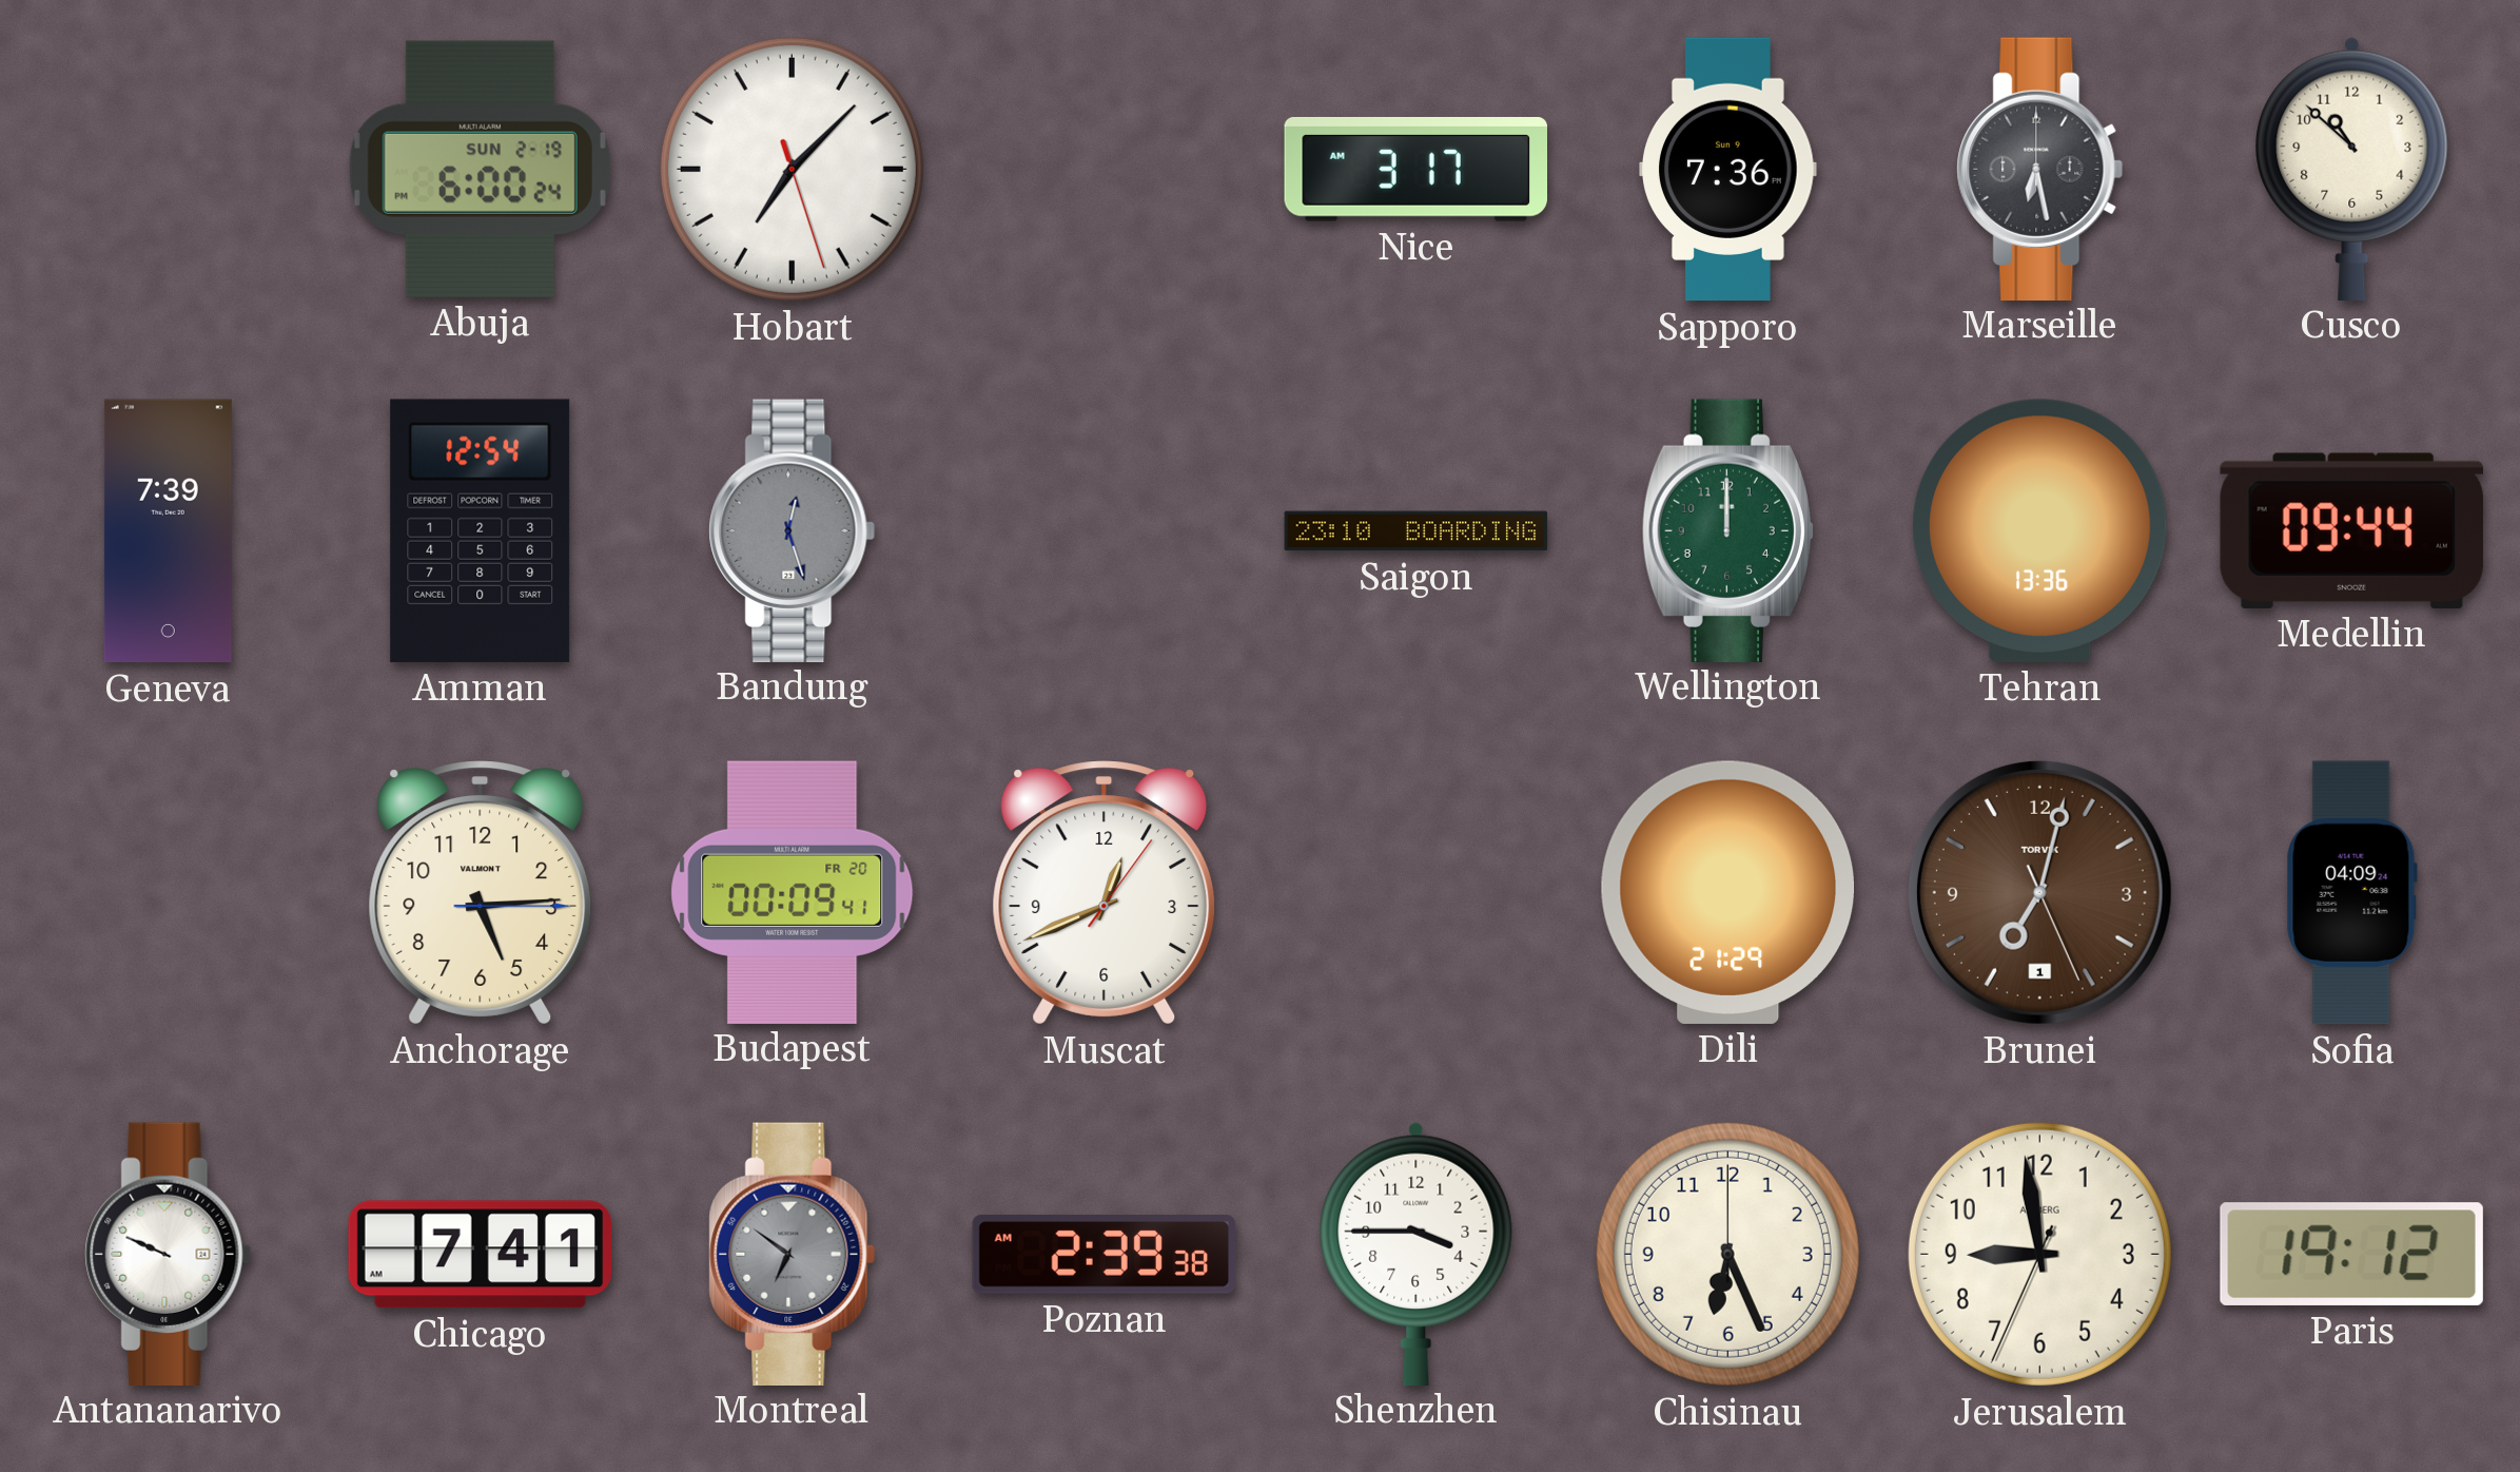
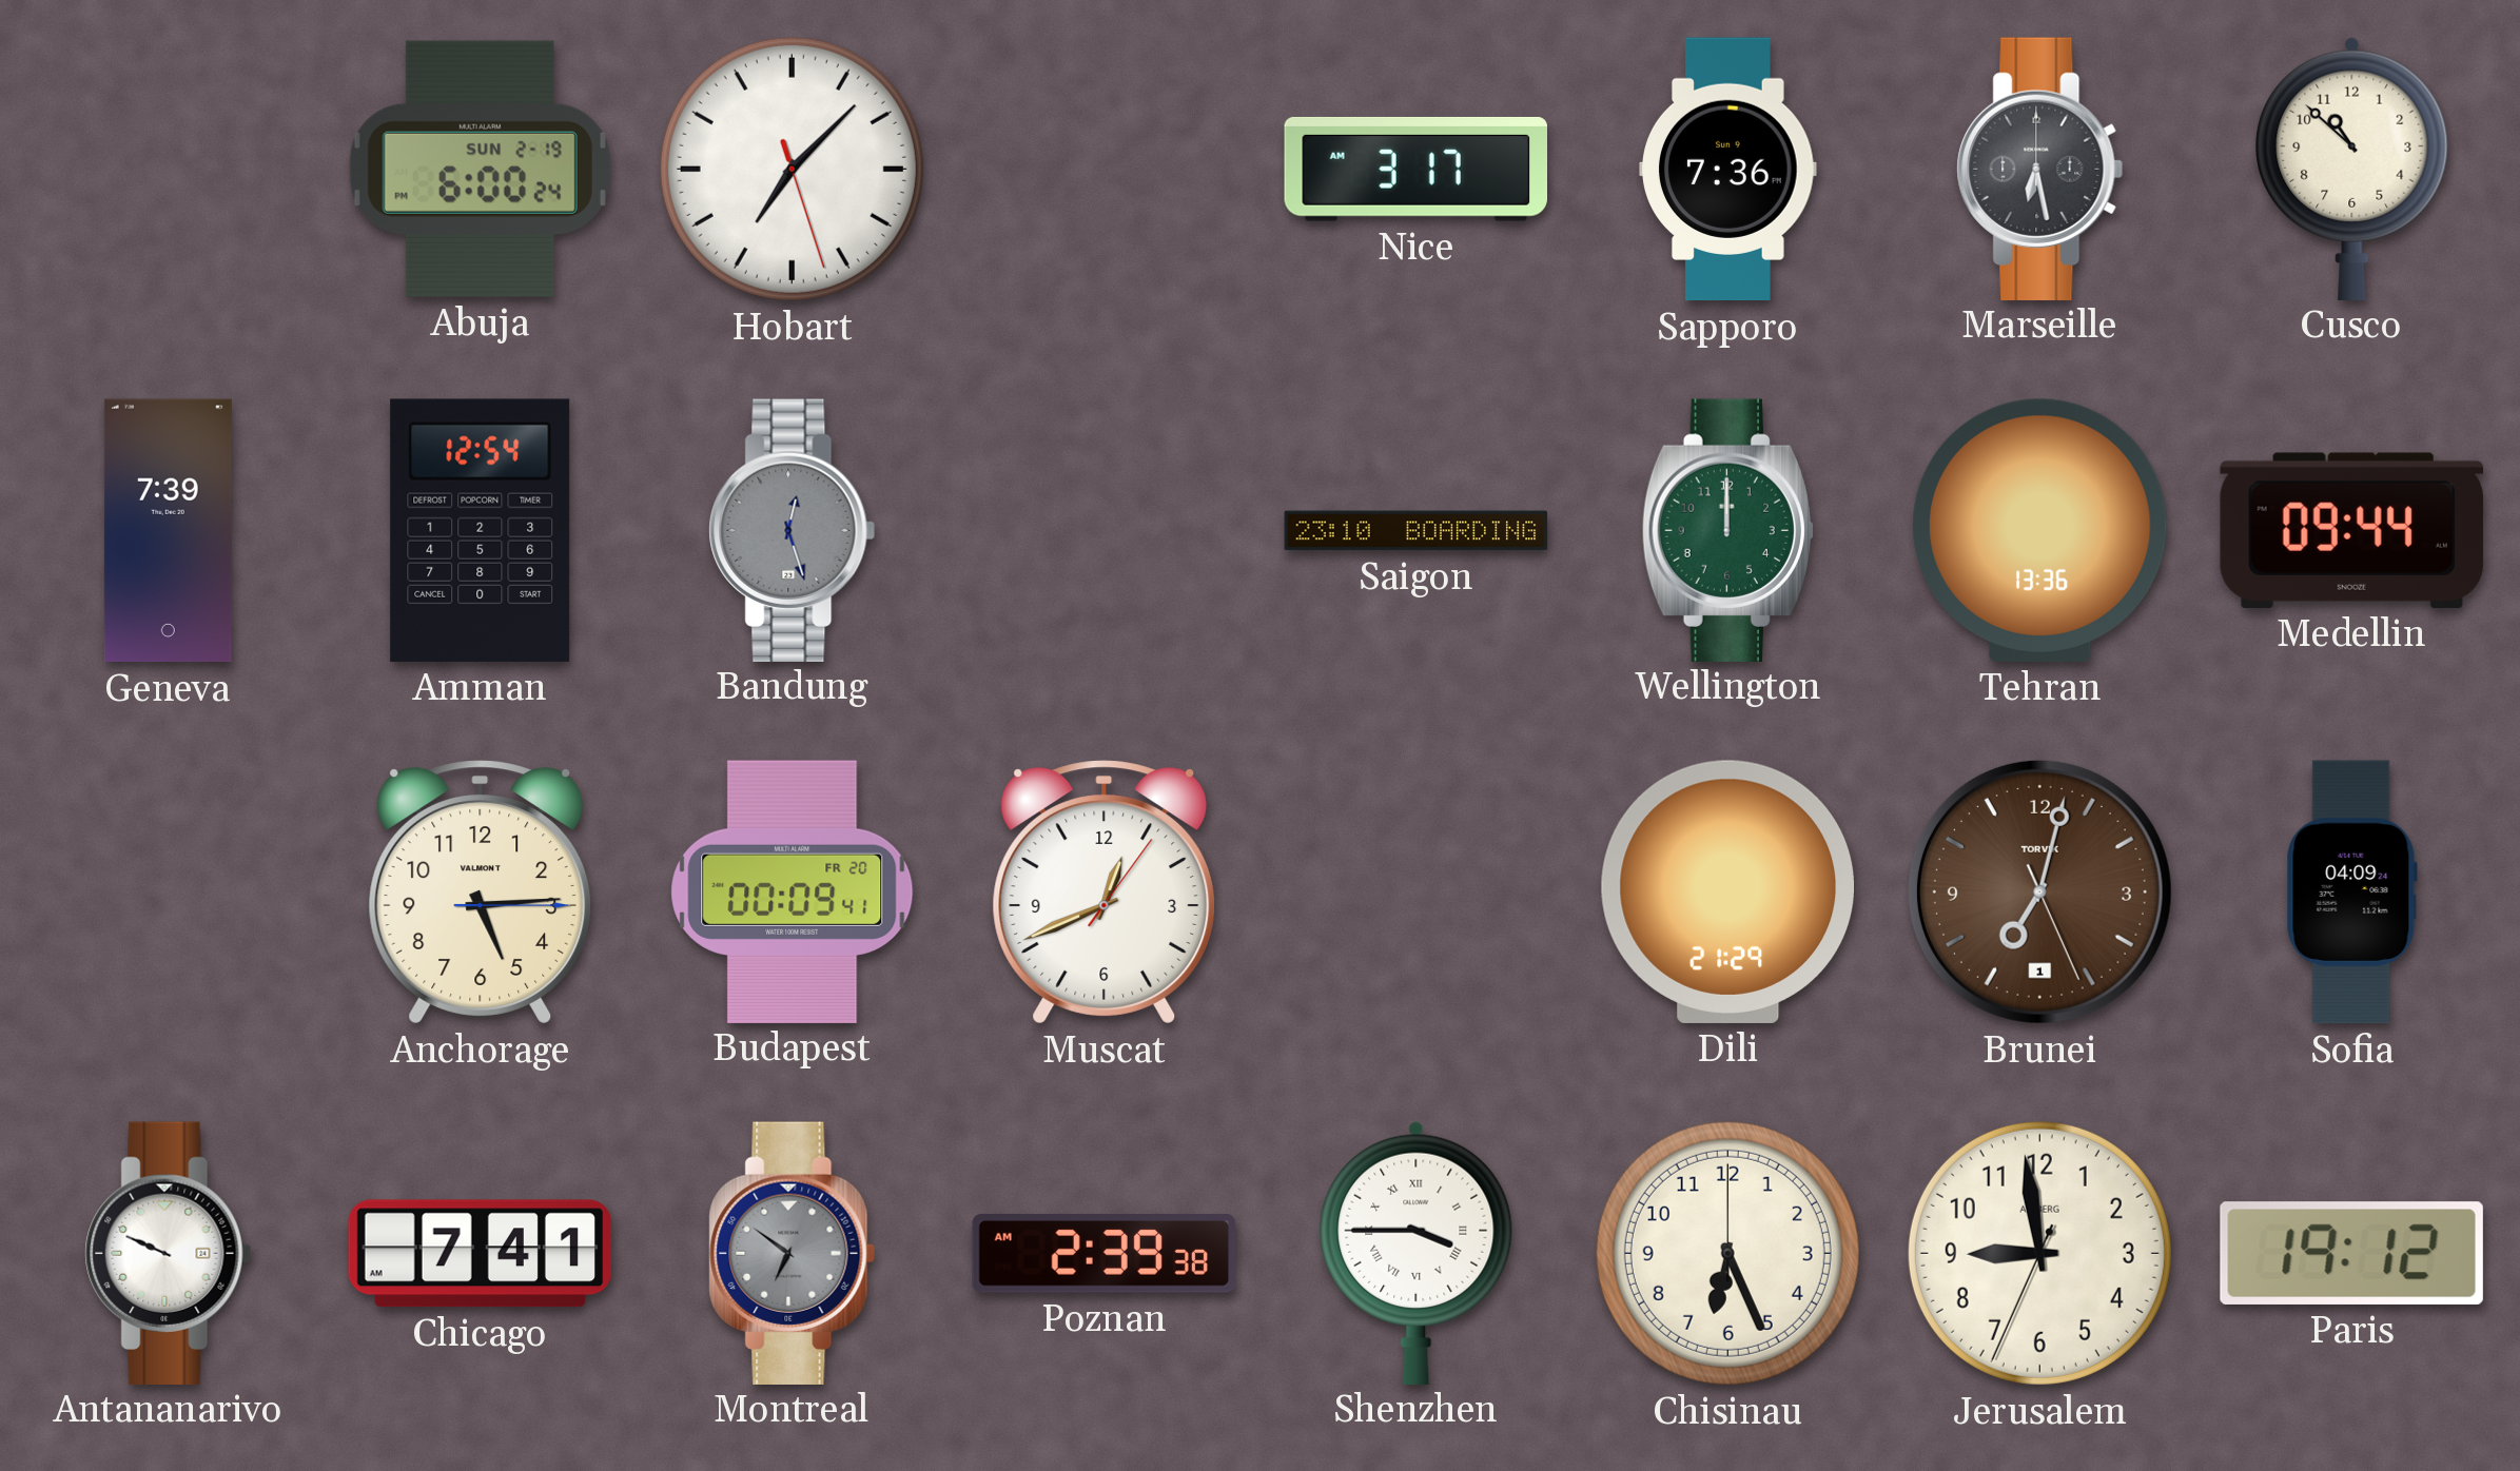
Shenzhen numerals: Arabic -> Roman
